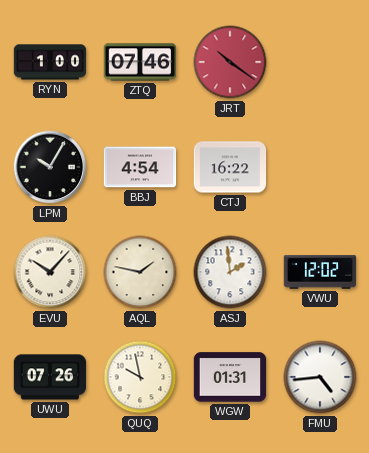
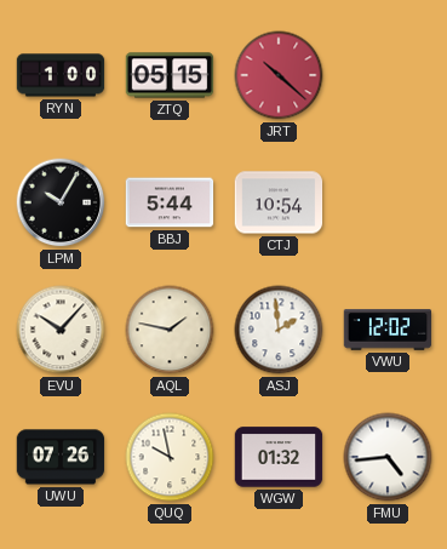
ZTQ: 07:46 -> 05:15
JRT: 10:21 -> 10:22
BBJ: 4:54 -> 5:44
CTJ: 16:22 -> 10:54
WGW: 01:31 -> 01:32
